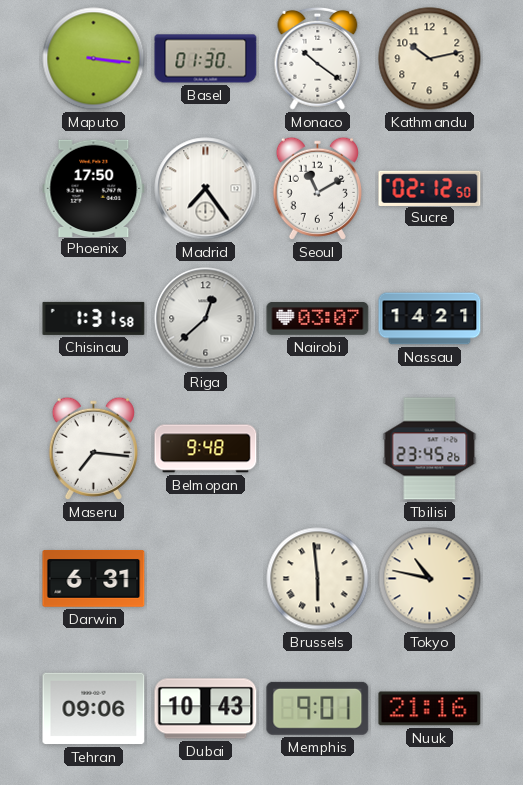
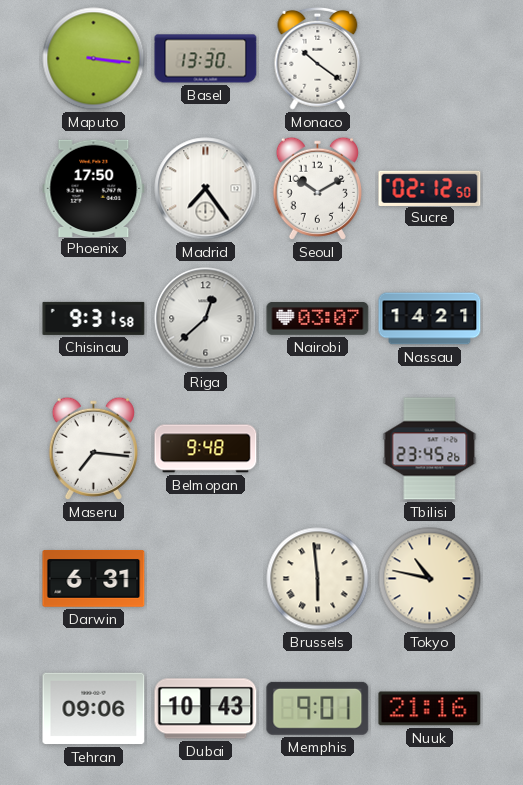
Basel: 01:30 -> 13:30
Kathmandu: 10:13 -> none
Seoul: 11:10 -> 10:10
Chisinau: 1:31 -> 9:31
